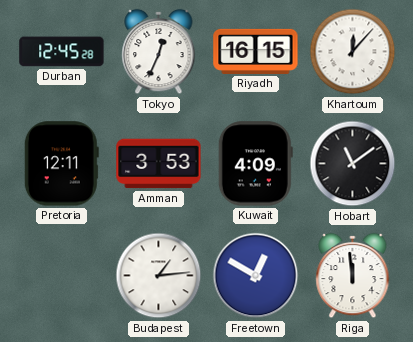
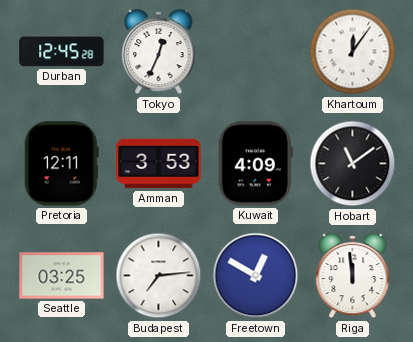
Riyadh: 16:15 -> none
Khartoum: 12:07 -> 12:06
Seattle: none -> 03:25
Budapest: 1:14 -> 7:14
